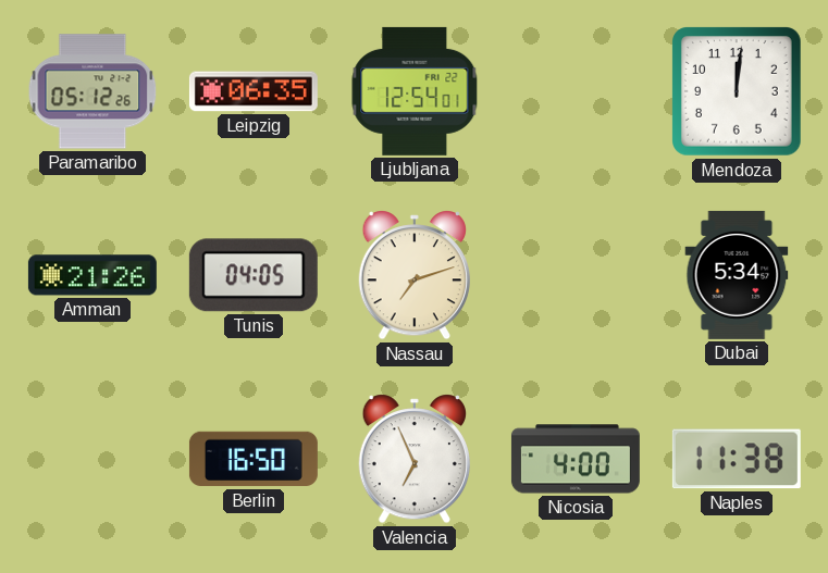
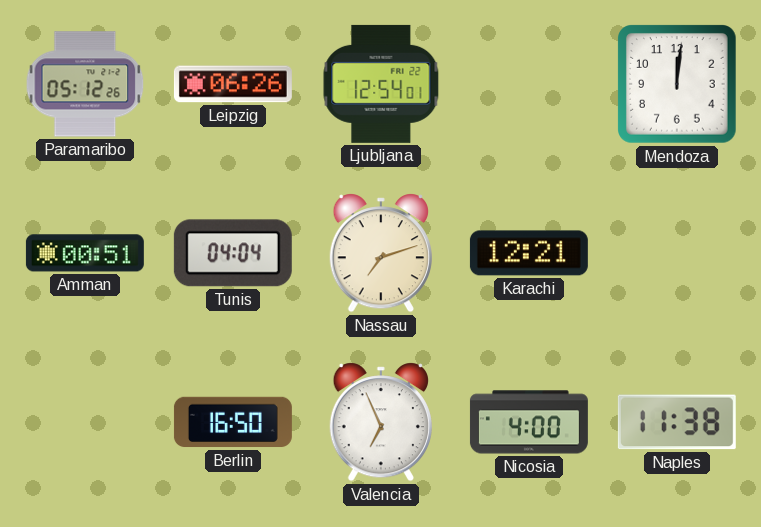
Leipzig: 06:35 -> 06:26
Amman: 21:26 -> 00:51
Tunis: 04:05 -> 04:04
Karachi: none -> 12:21
Dubai: 5:34 -> none
